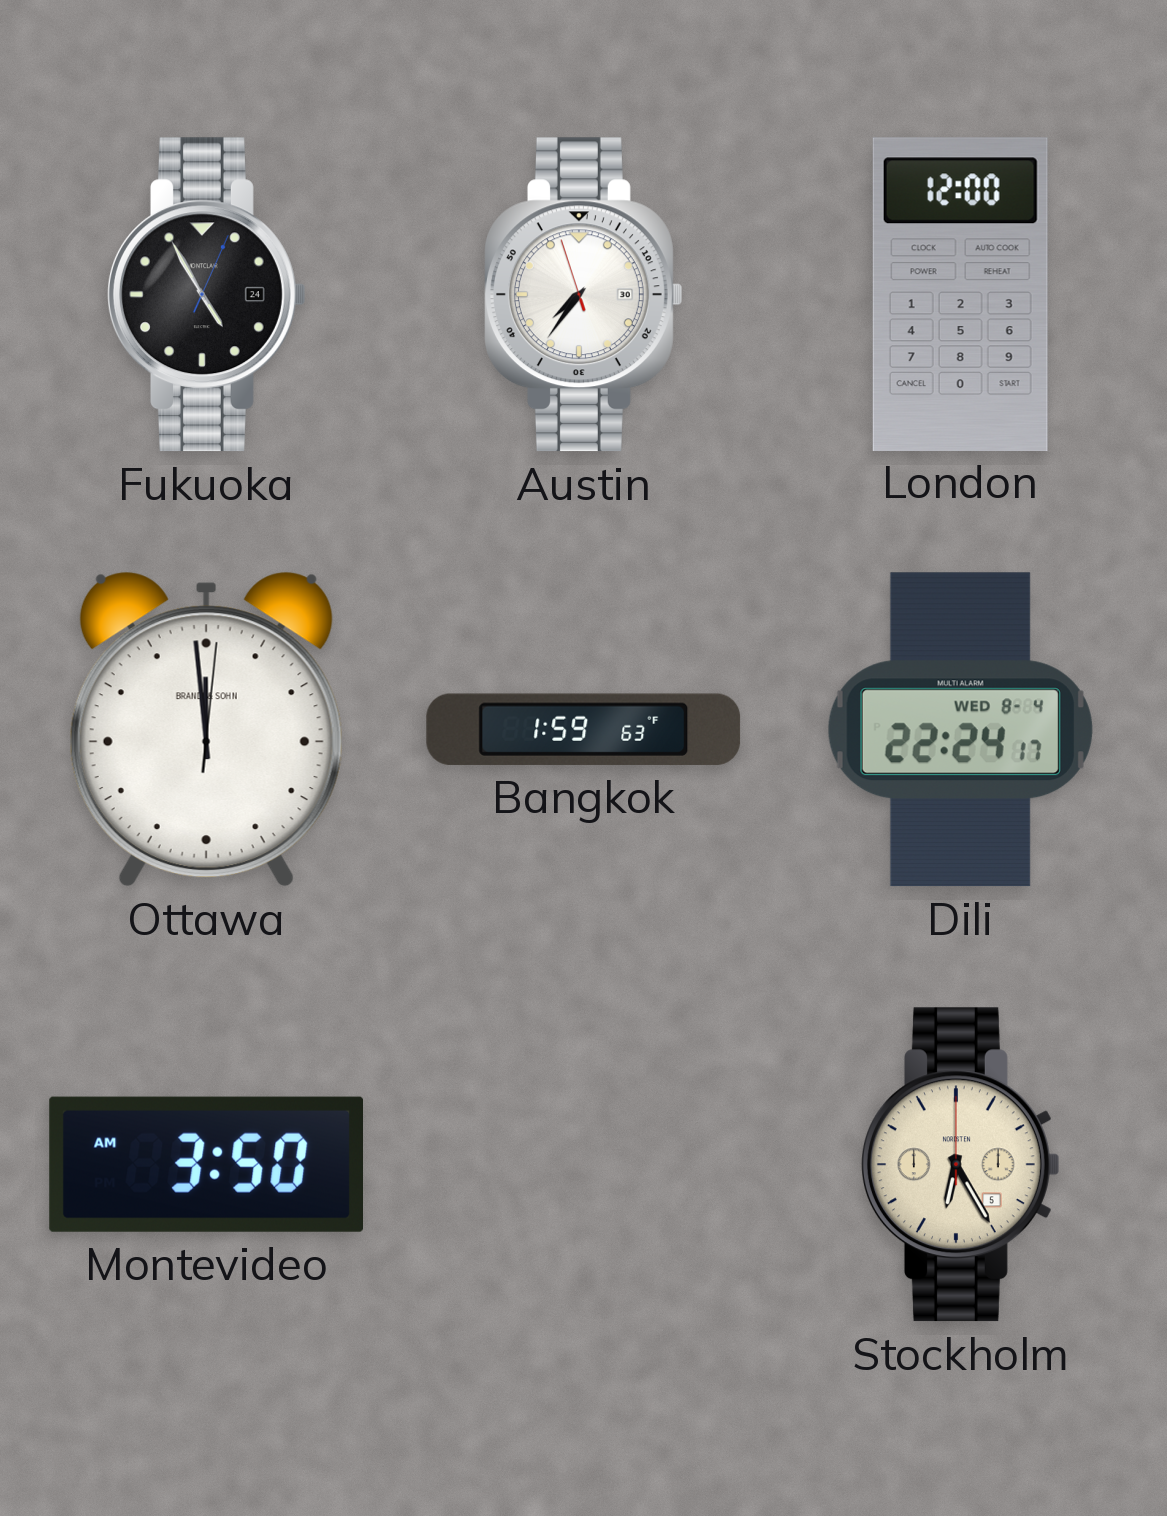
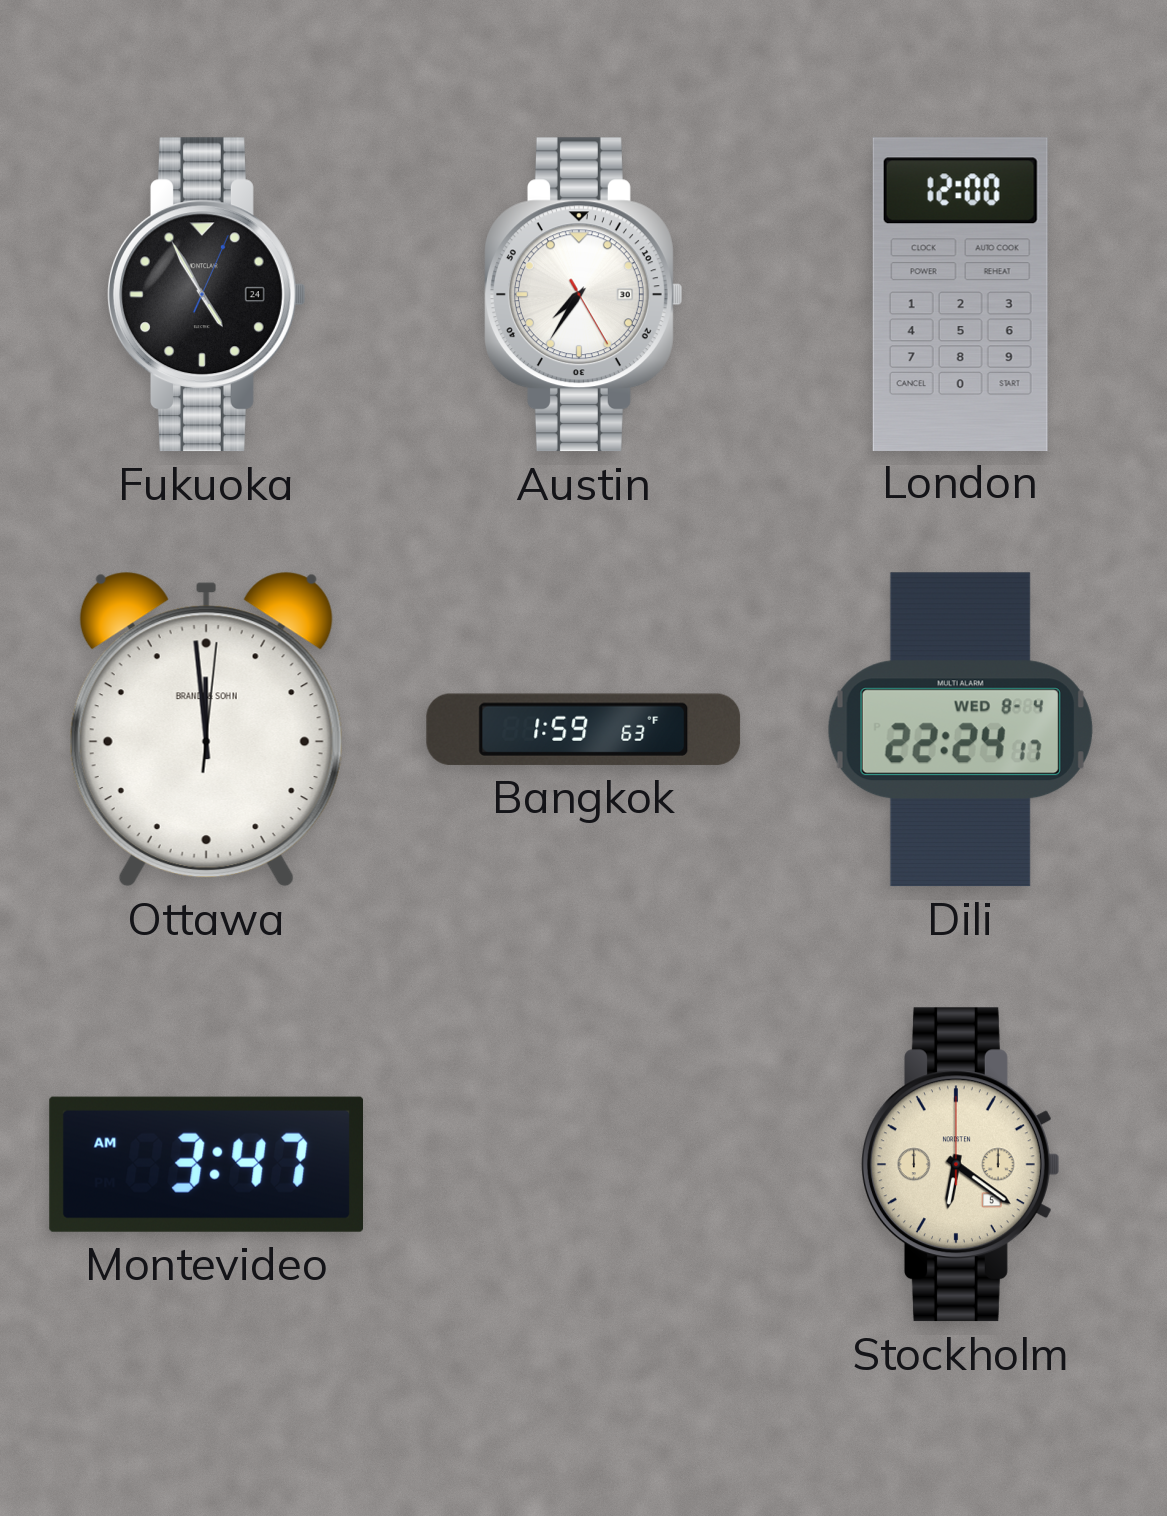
Austin: 7:35:57 -> 7:35:25
Montevideo: 3:50 -> 3:47
Stockholm: 6:25 -> 6:21
